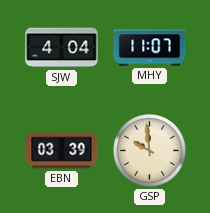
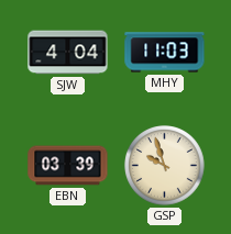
MHY: 11:07 -> 11:03
GSP: 9:59 -> 9:57
